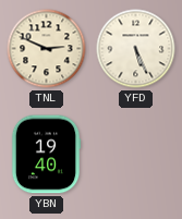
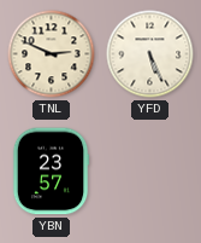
YBN: 19:40 -> 23:57
